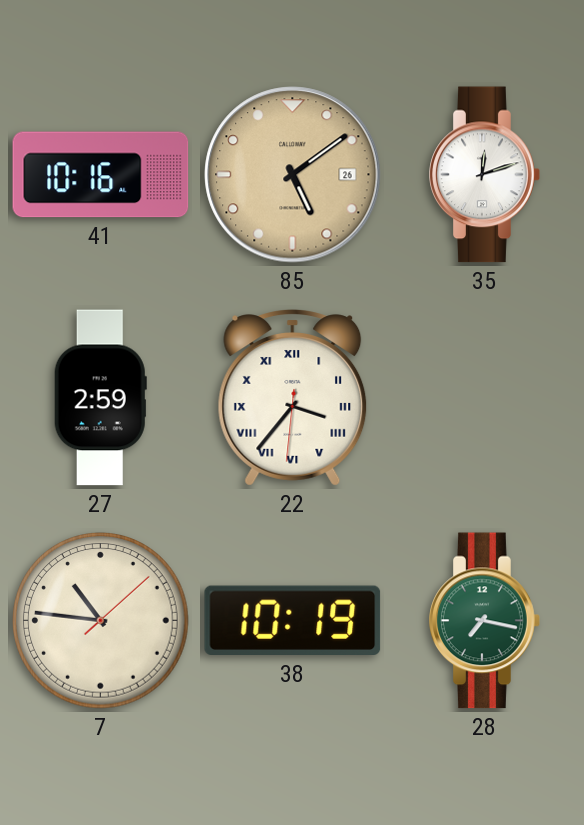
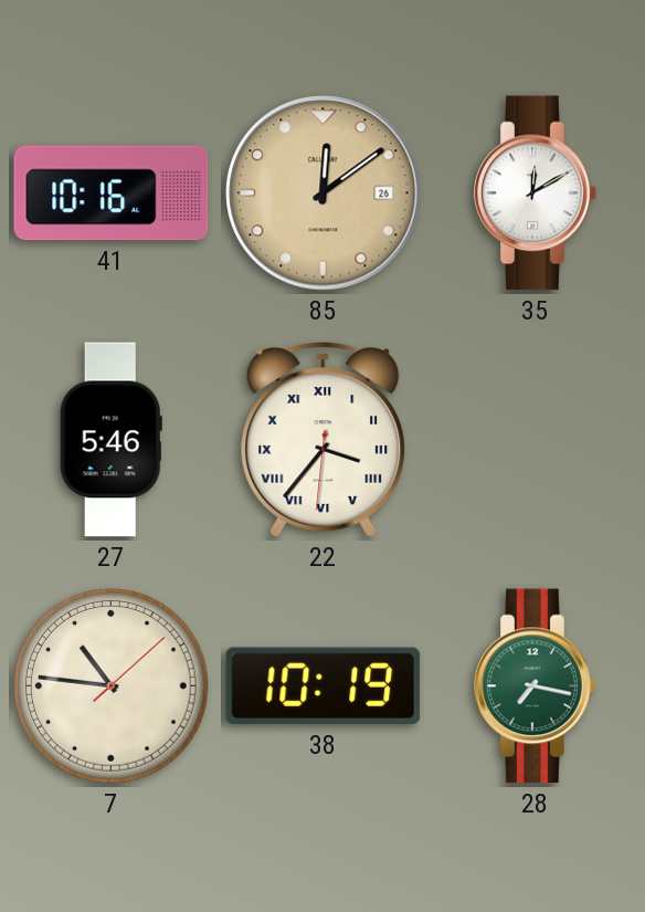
85: 5:09 -> 12:09
35: 12:12 -> 12:10
27: 2:59 -> 5:46
